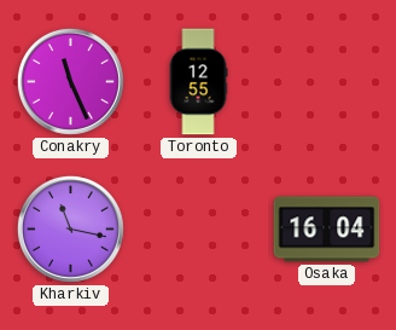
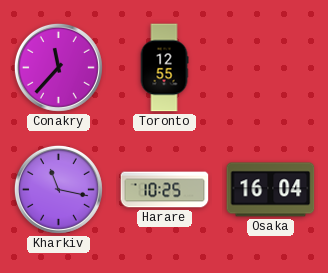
Conakry: 11:26 -> 11:37
Harare: none -> 10:25
